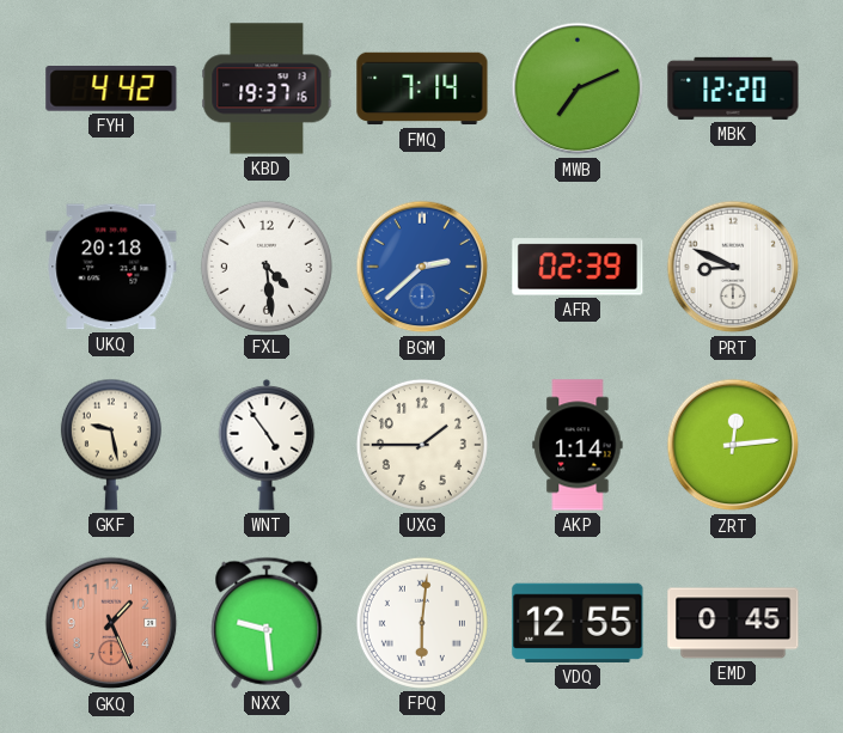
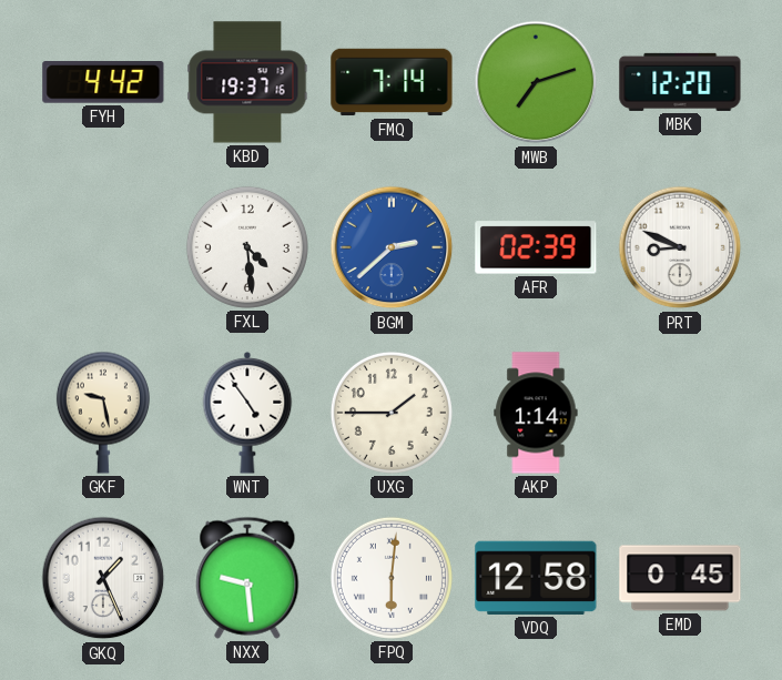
MWB: 7:11 -> 7:12
UKQ: 20:18 -> none
ZRT: 12:14 -> none
GKQ dial: salmon -> white
VDQ: 12:55 -> 12:58
